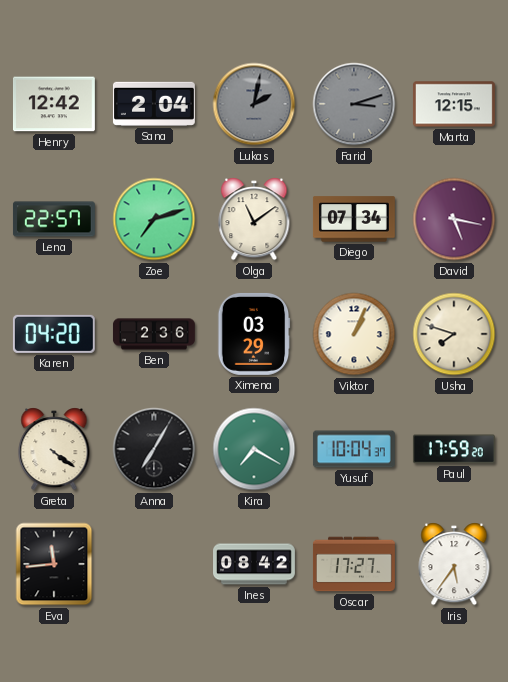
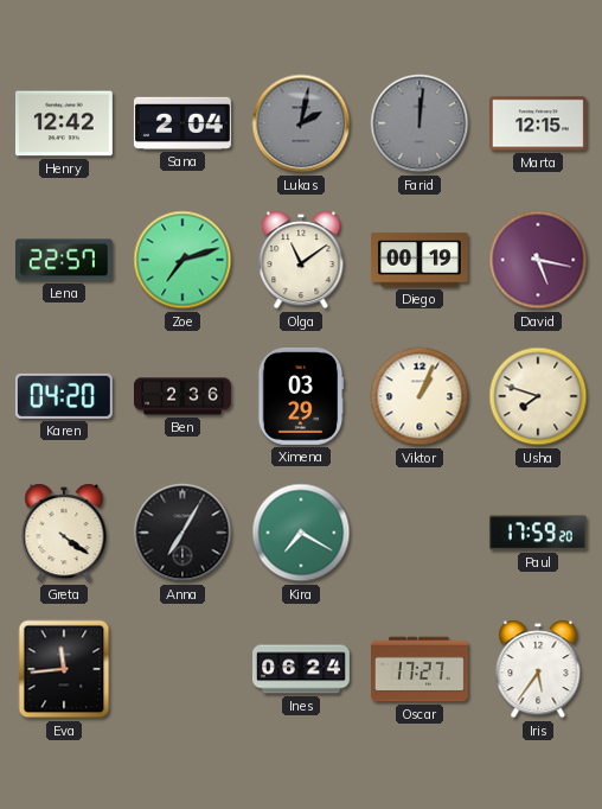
Farid: 3:12 -> 12:01
Diego: 07:34 -> 00:19
Yusuf: 10:04 -> none
Ines: 08:42 -> 06:24
